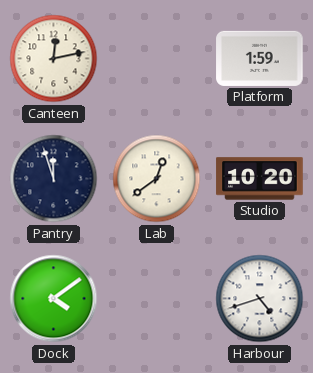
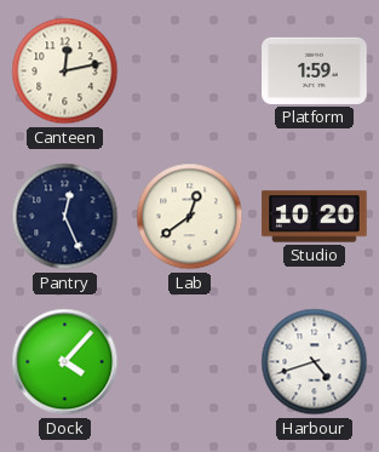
Pantry: 11:57 -> 12:26
Dock: 4:09 -> 4:07
